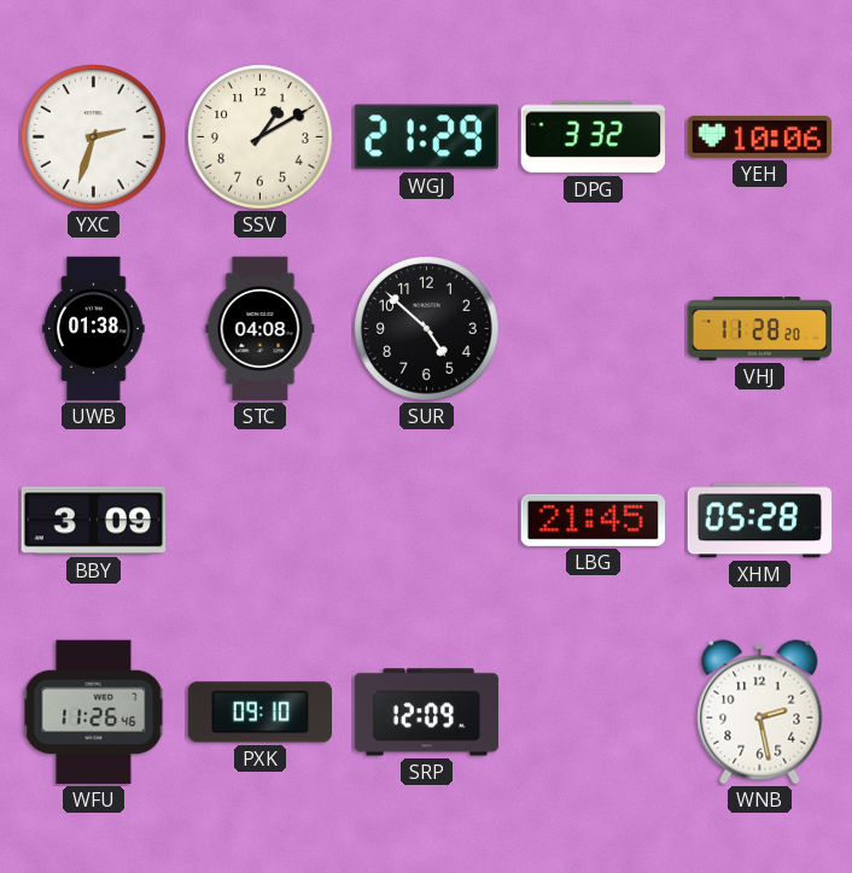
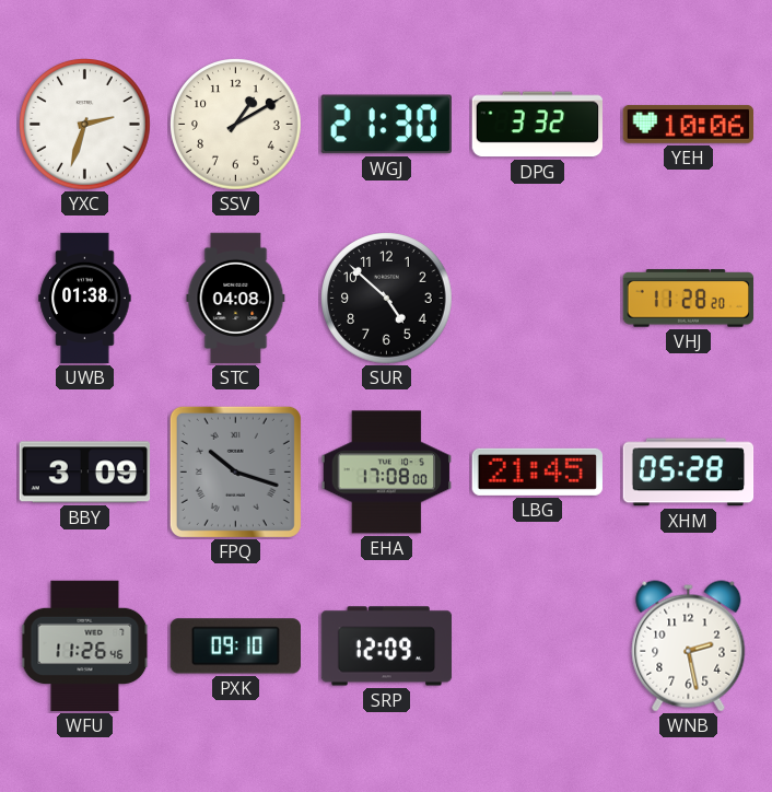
WGJ: 21:29 -> 21:30
FPQ: none -> 10:18
EHA: none -> 17:08
